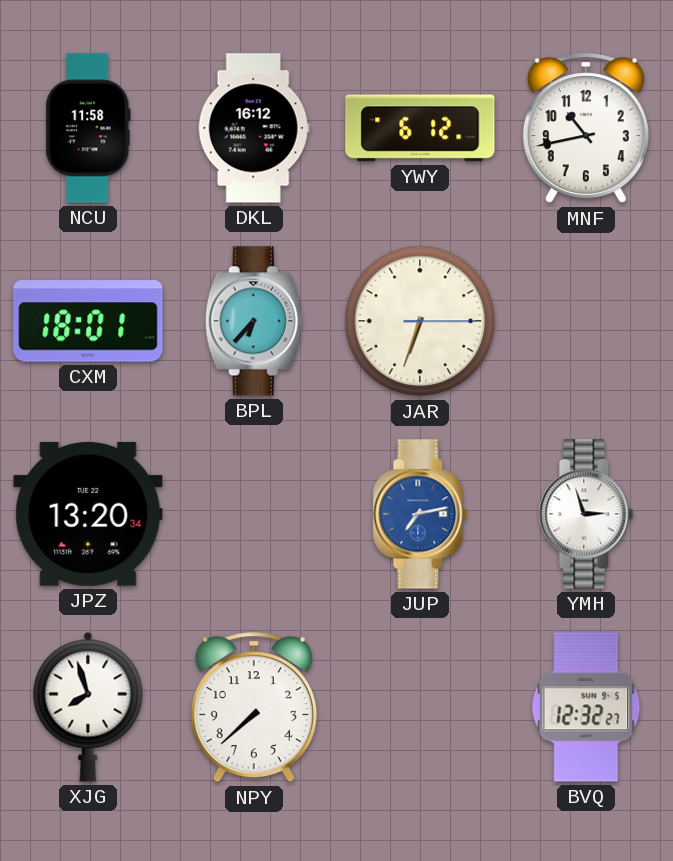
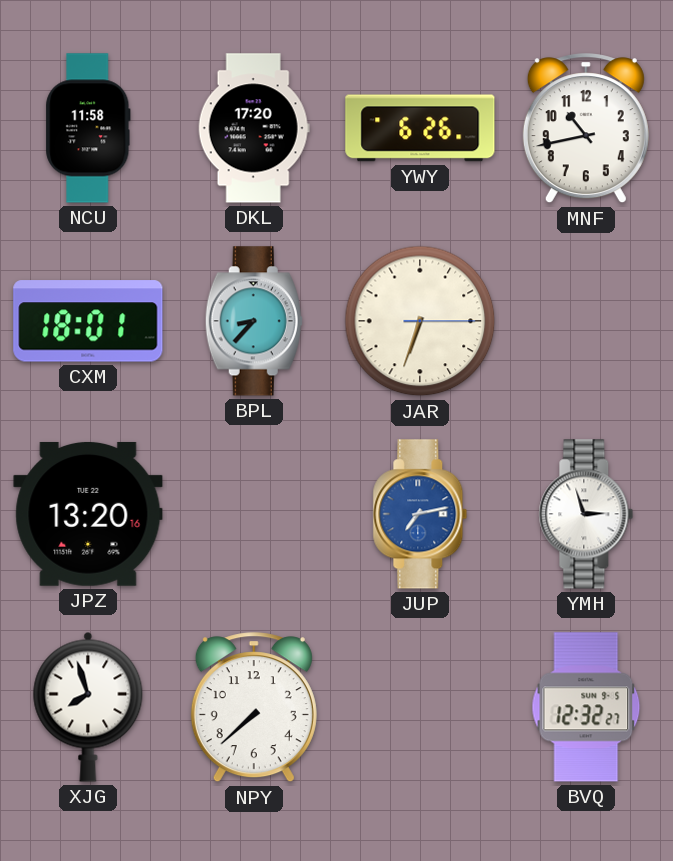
DKL: 16:12 -> 17:20
YWY: 6:12 -> 6:26
BPL: 6:37 -> 8:37
JPZ: 13:20:34 -> 13:20:16
